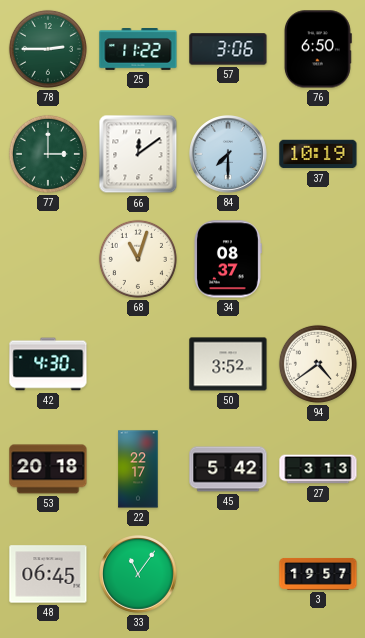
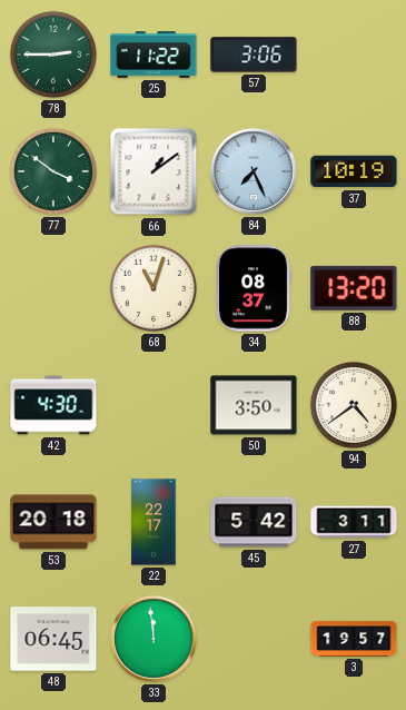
76: 6:50 -> none
77: 3:00 -> 3:51
66: 12:09 -> 1:09
84: 7:30 -> 7:26
88: none -> 13:20
50: 3:52 -> 3:50
27: 3:13 -> 3:11
33: 11:06 -> 11:59
